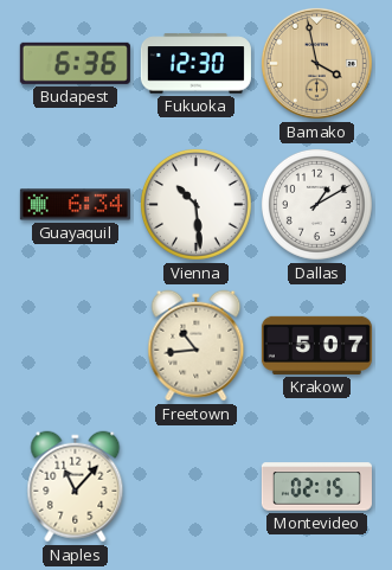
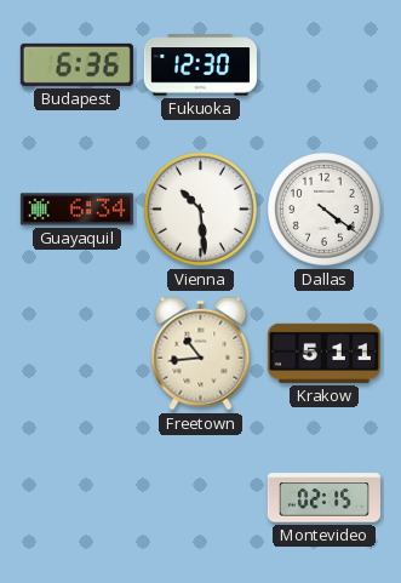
Bamako: 3:58 -> none
Dallas: 1:10 -> 4:21
Krakow: 5:07 -> 5:11
Naples: 11:07 -> none
